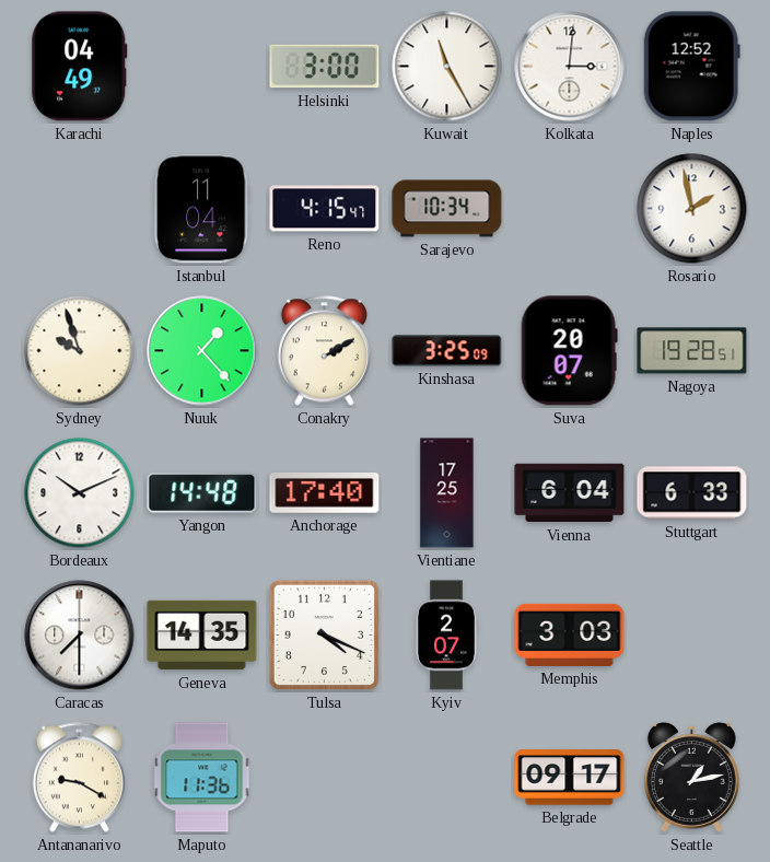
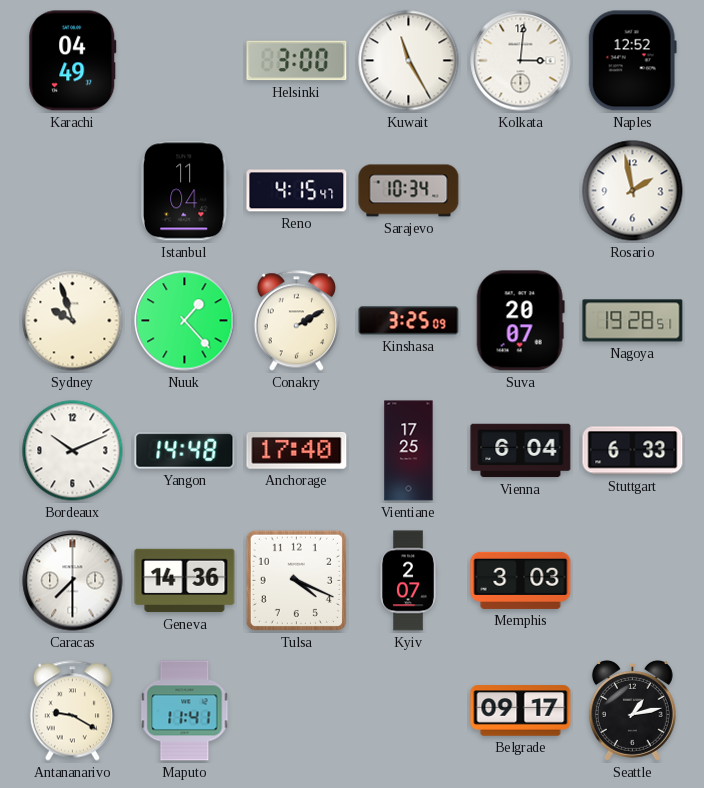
Geneva: 14:35 -> 14:36
Maputo: 11:36 -> 11:41
